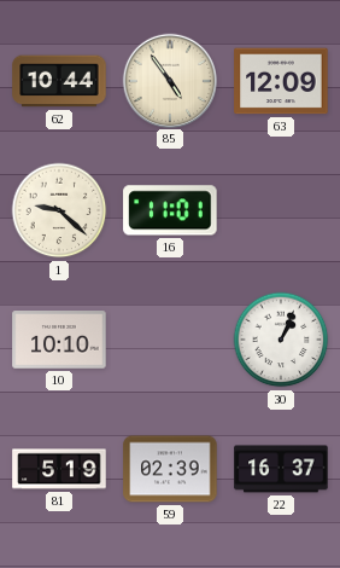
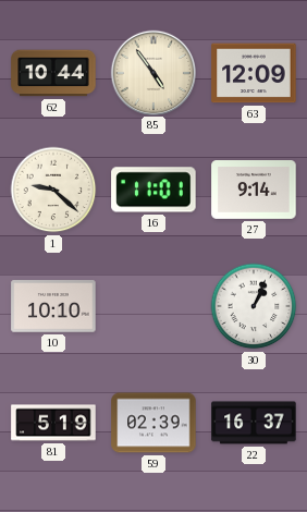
27: none -> 9:14
